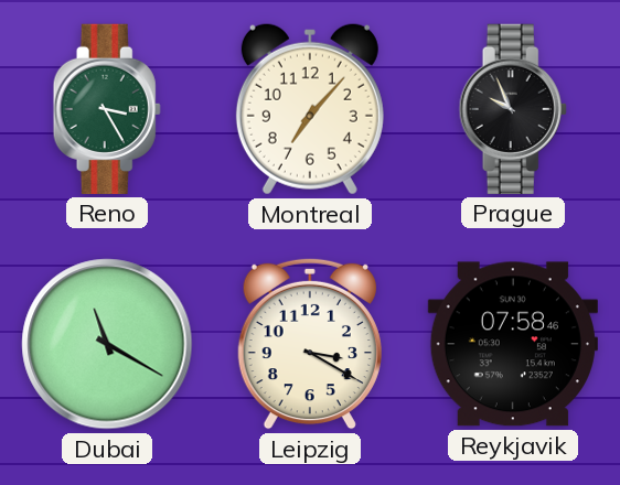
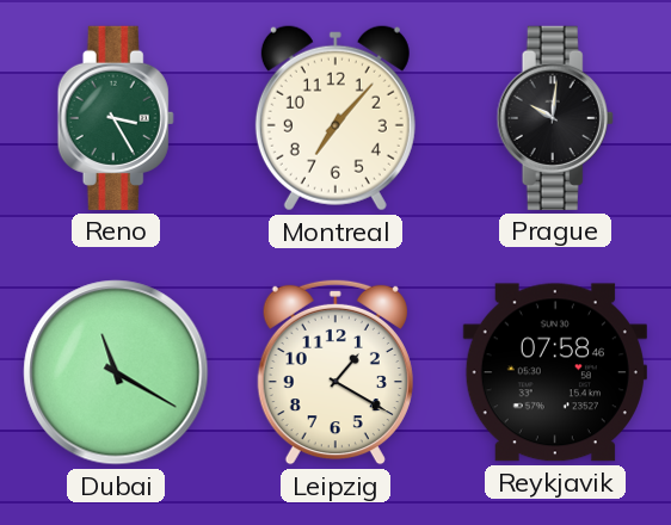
Prague: 9:56 -> 10:01
Leipzig: 3:20 -> 1:20
